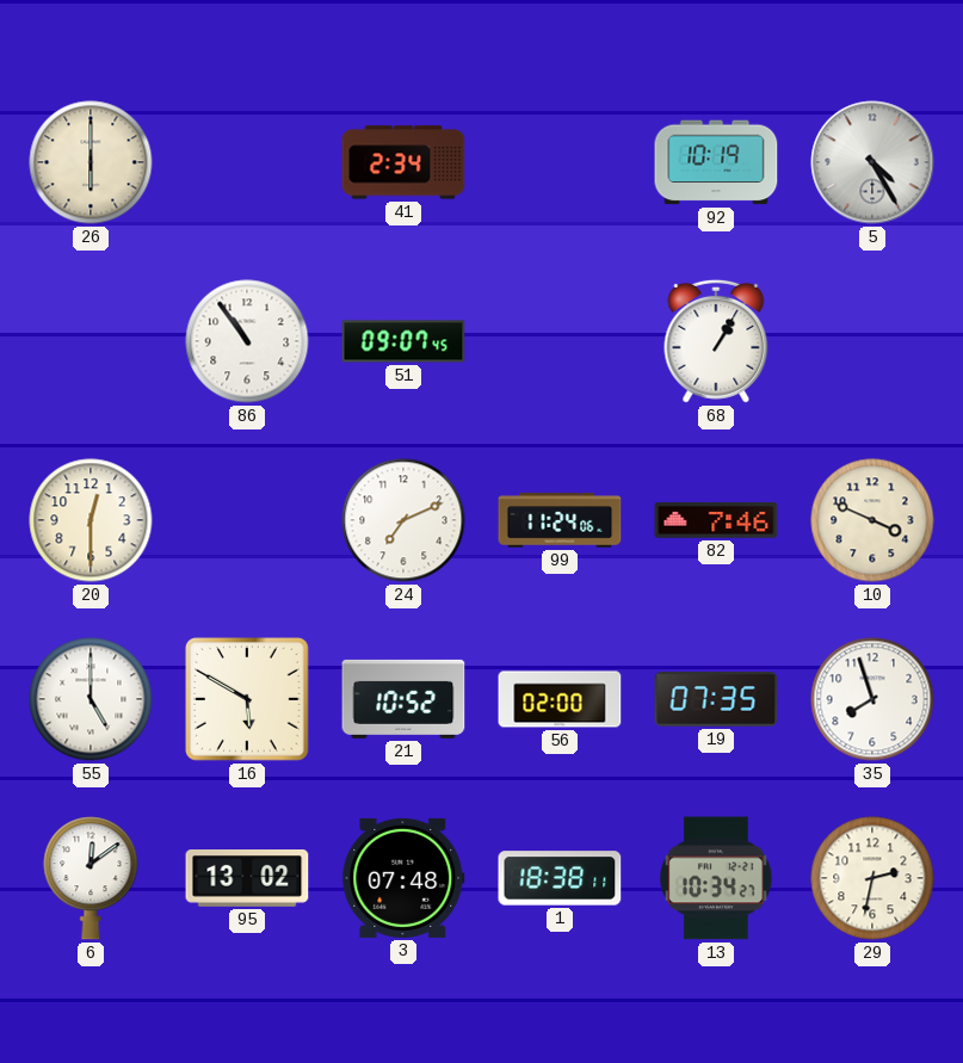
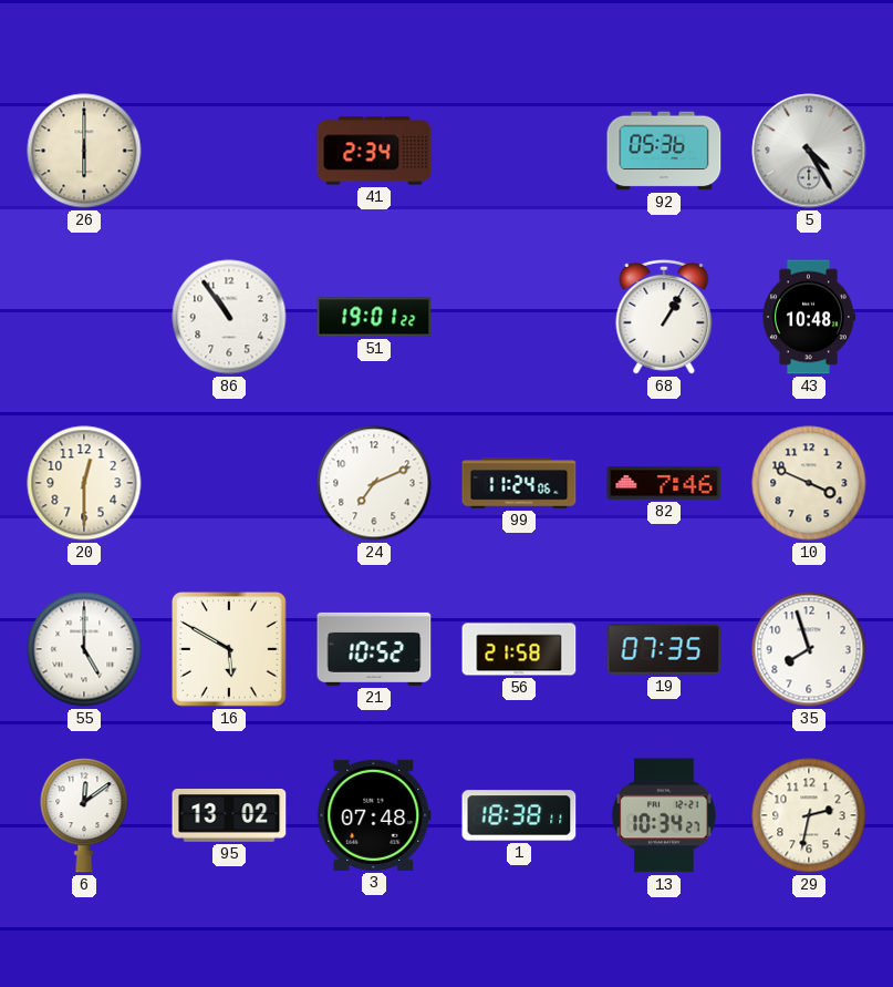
92: 10:19 -> 05:36
51: 09:07 -> 19:01
43: none -> 10:48
56: 02:00 -> 21:58
